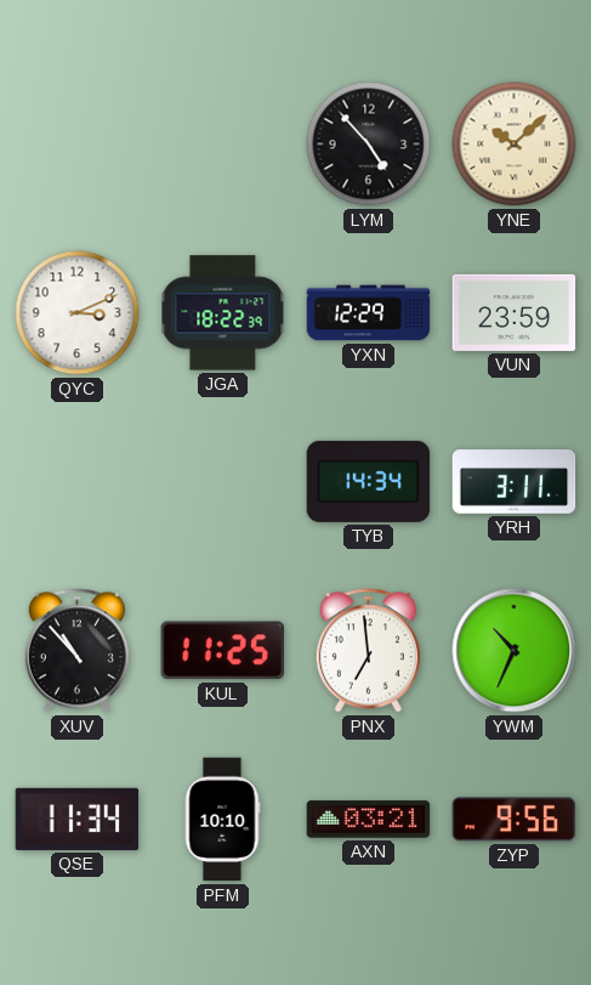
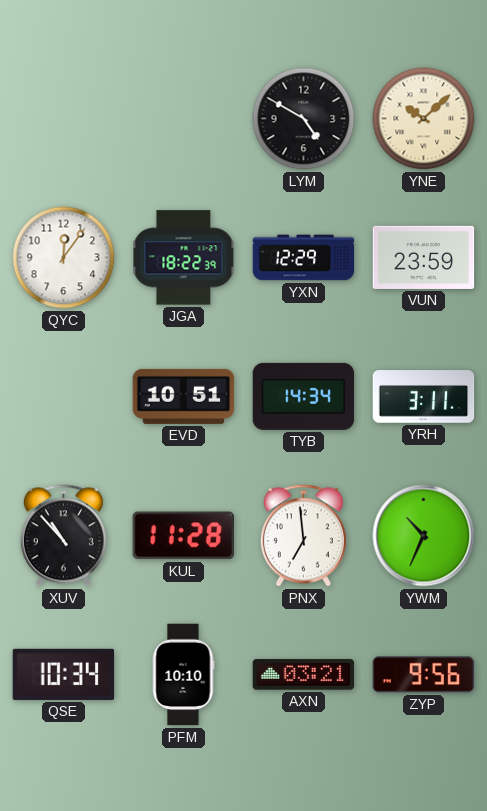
LYM: 4:53 -> 4:50
QYC: 3:11 -> 12:06
EVD: none -> 10:51
KUL: 11:25 -> 11:28
QSE: 11:34 -> 10:34
